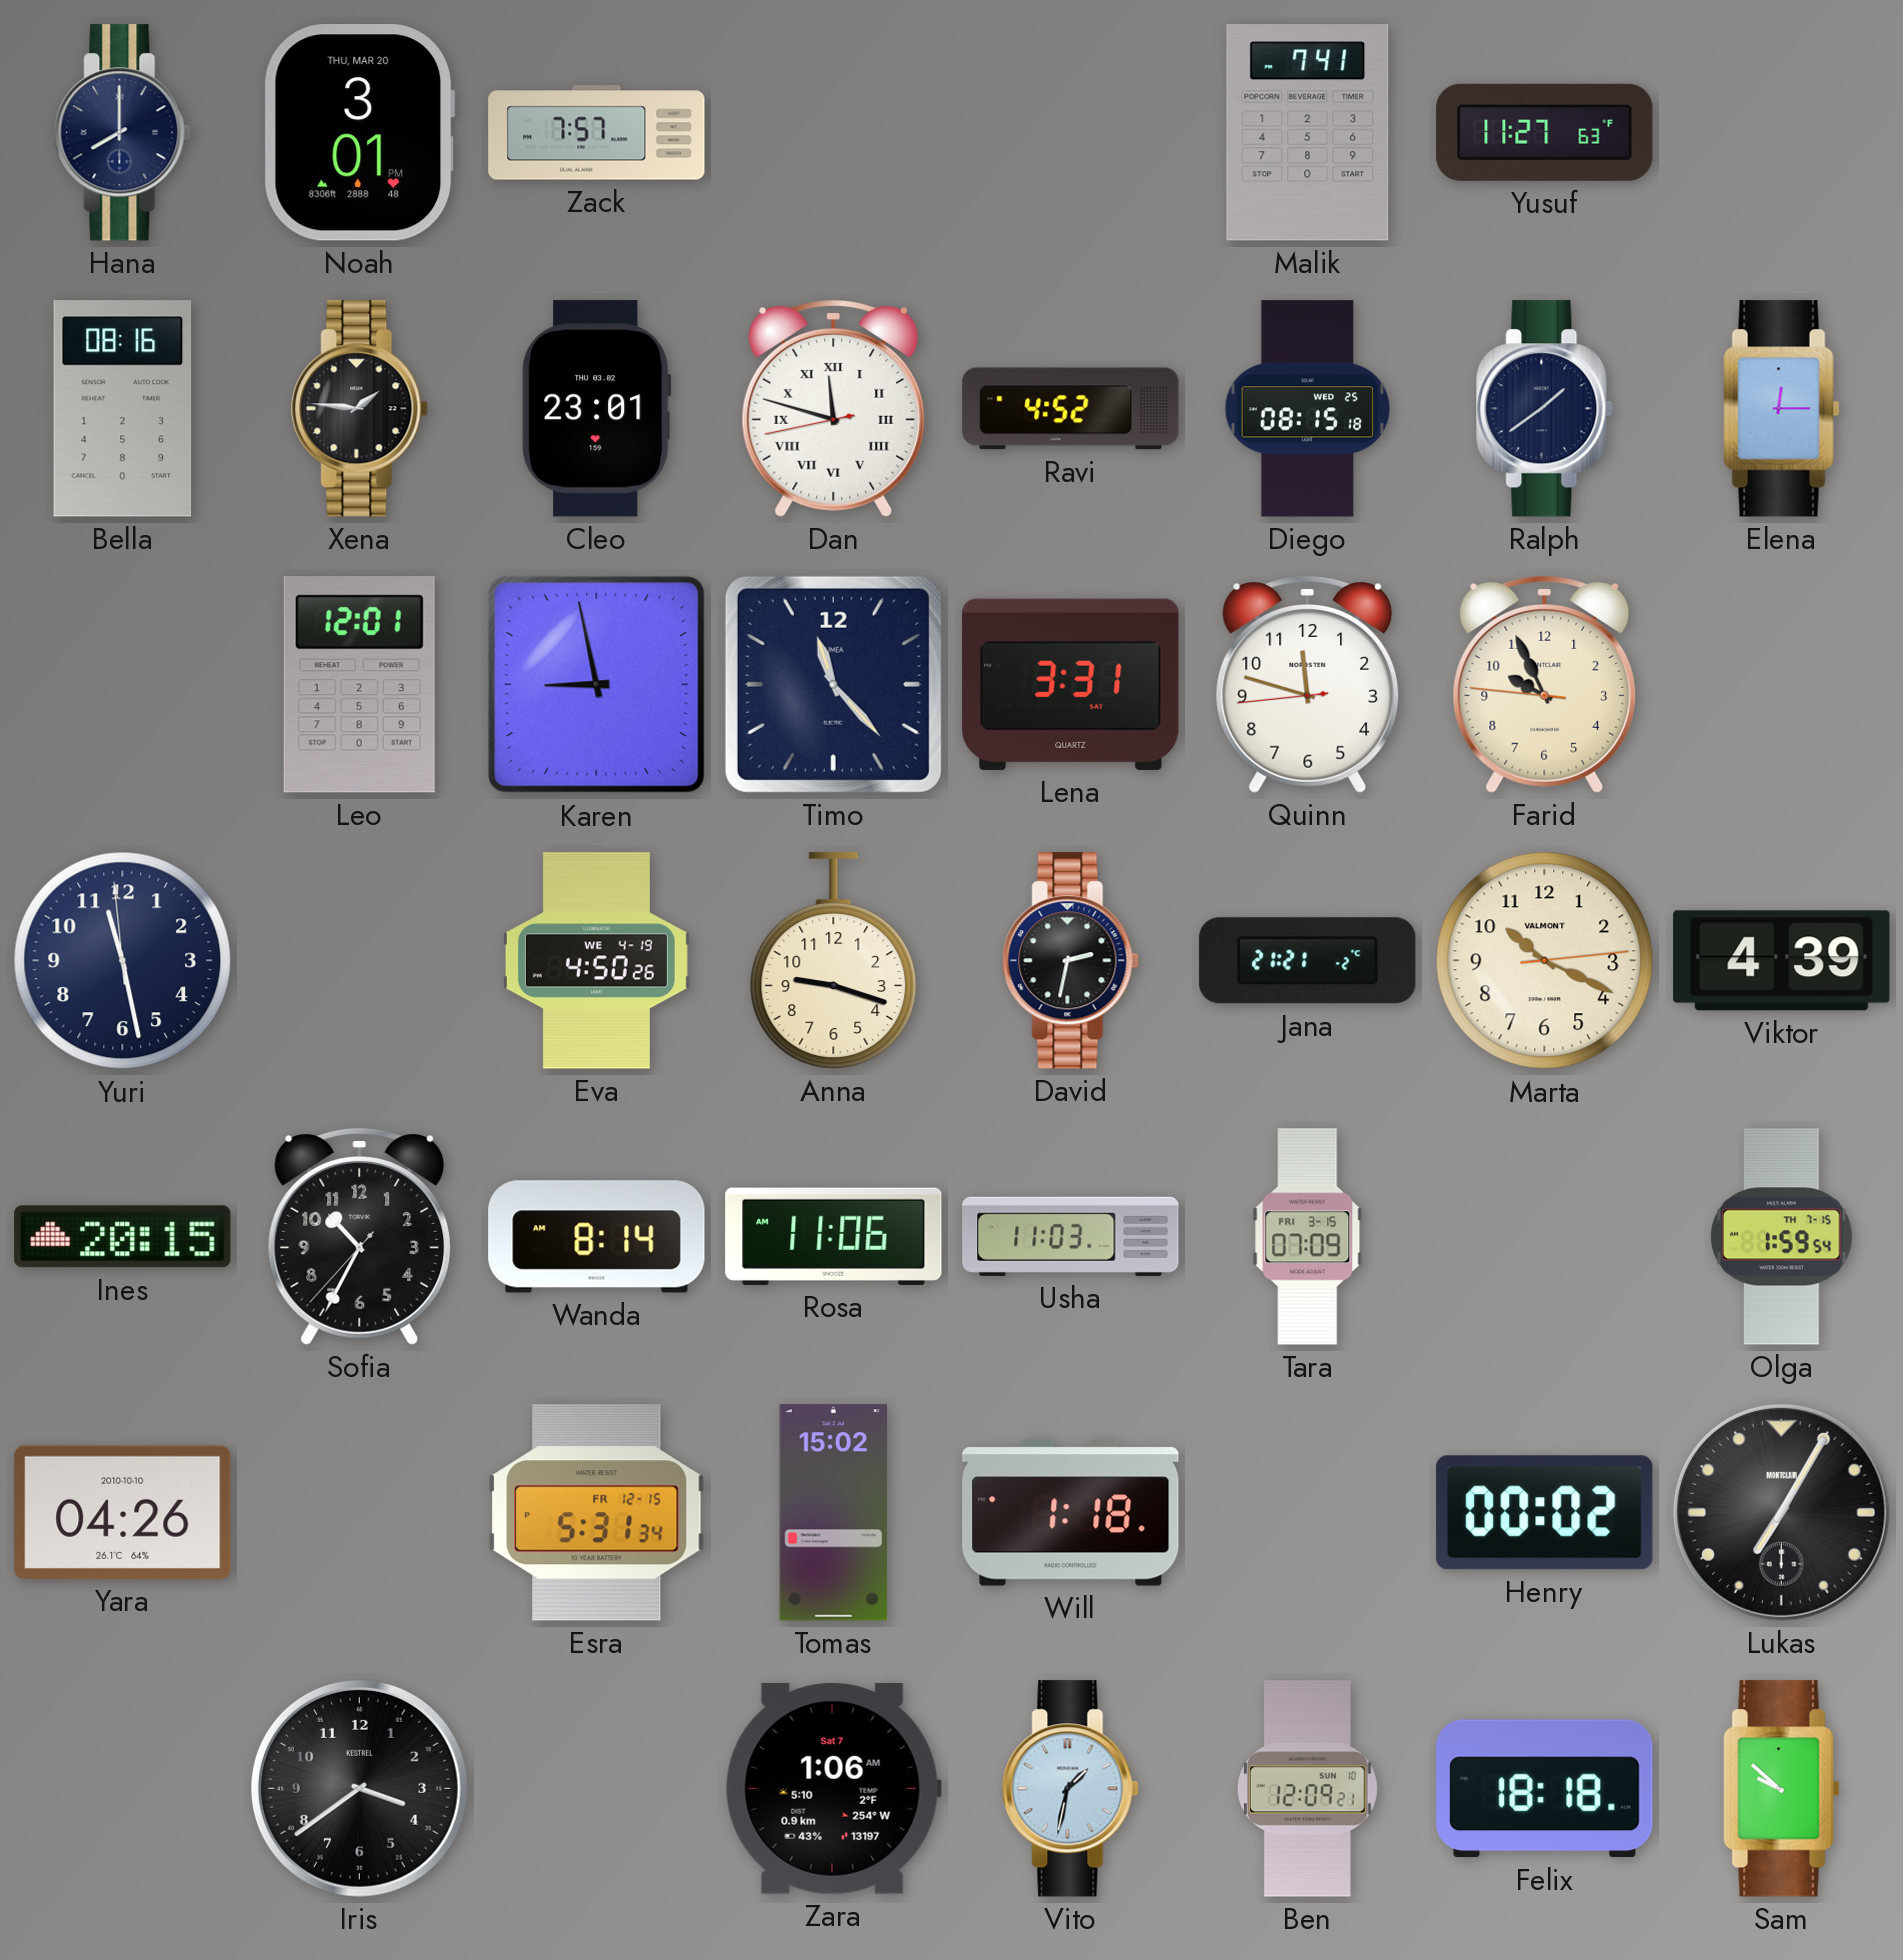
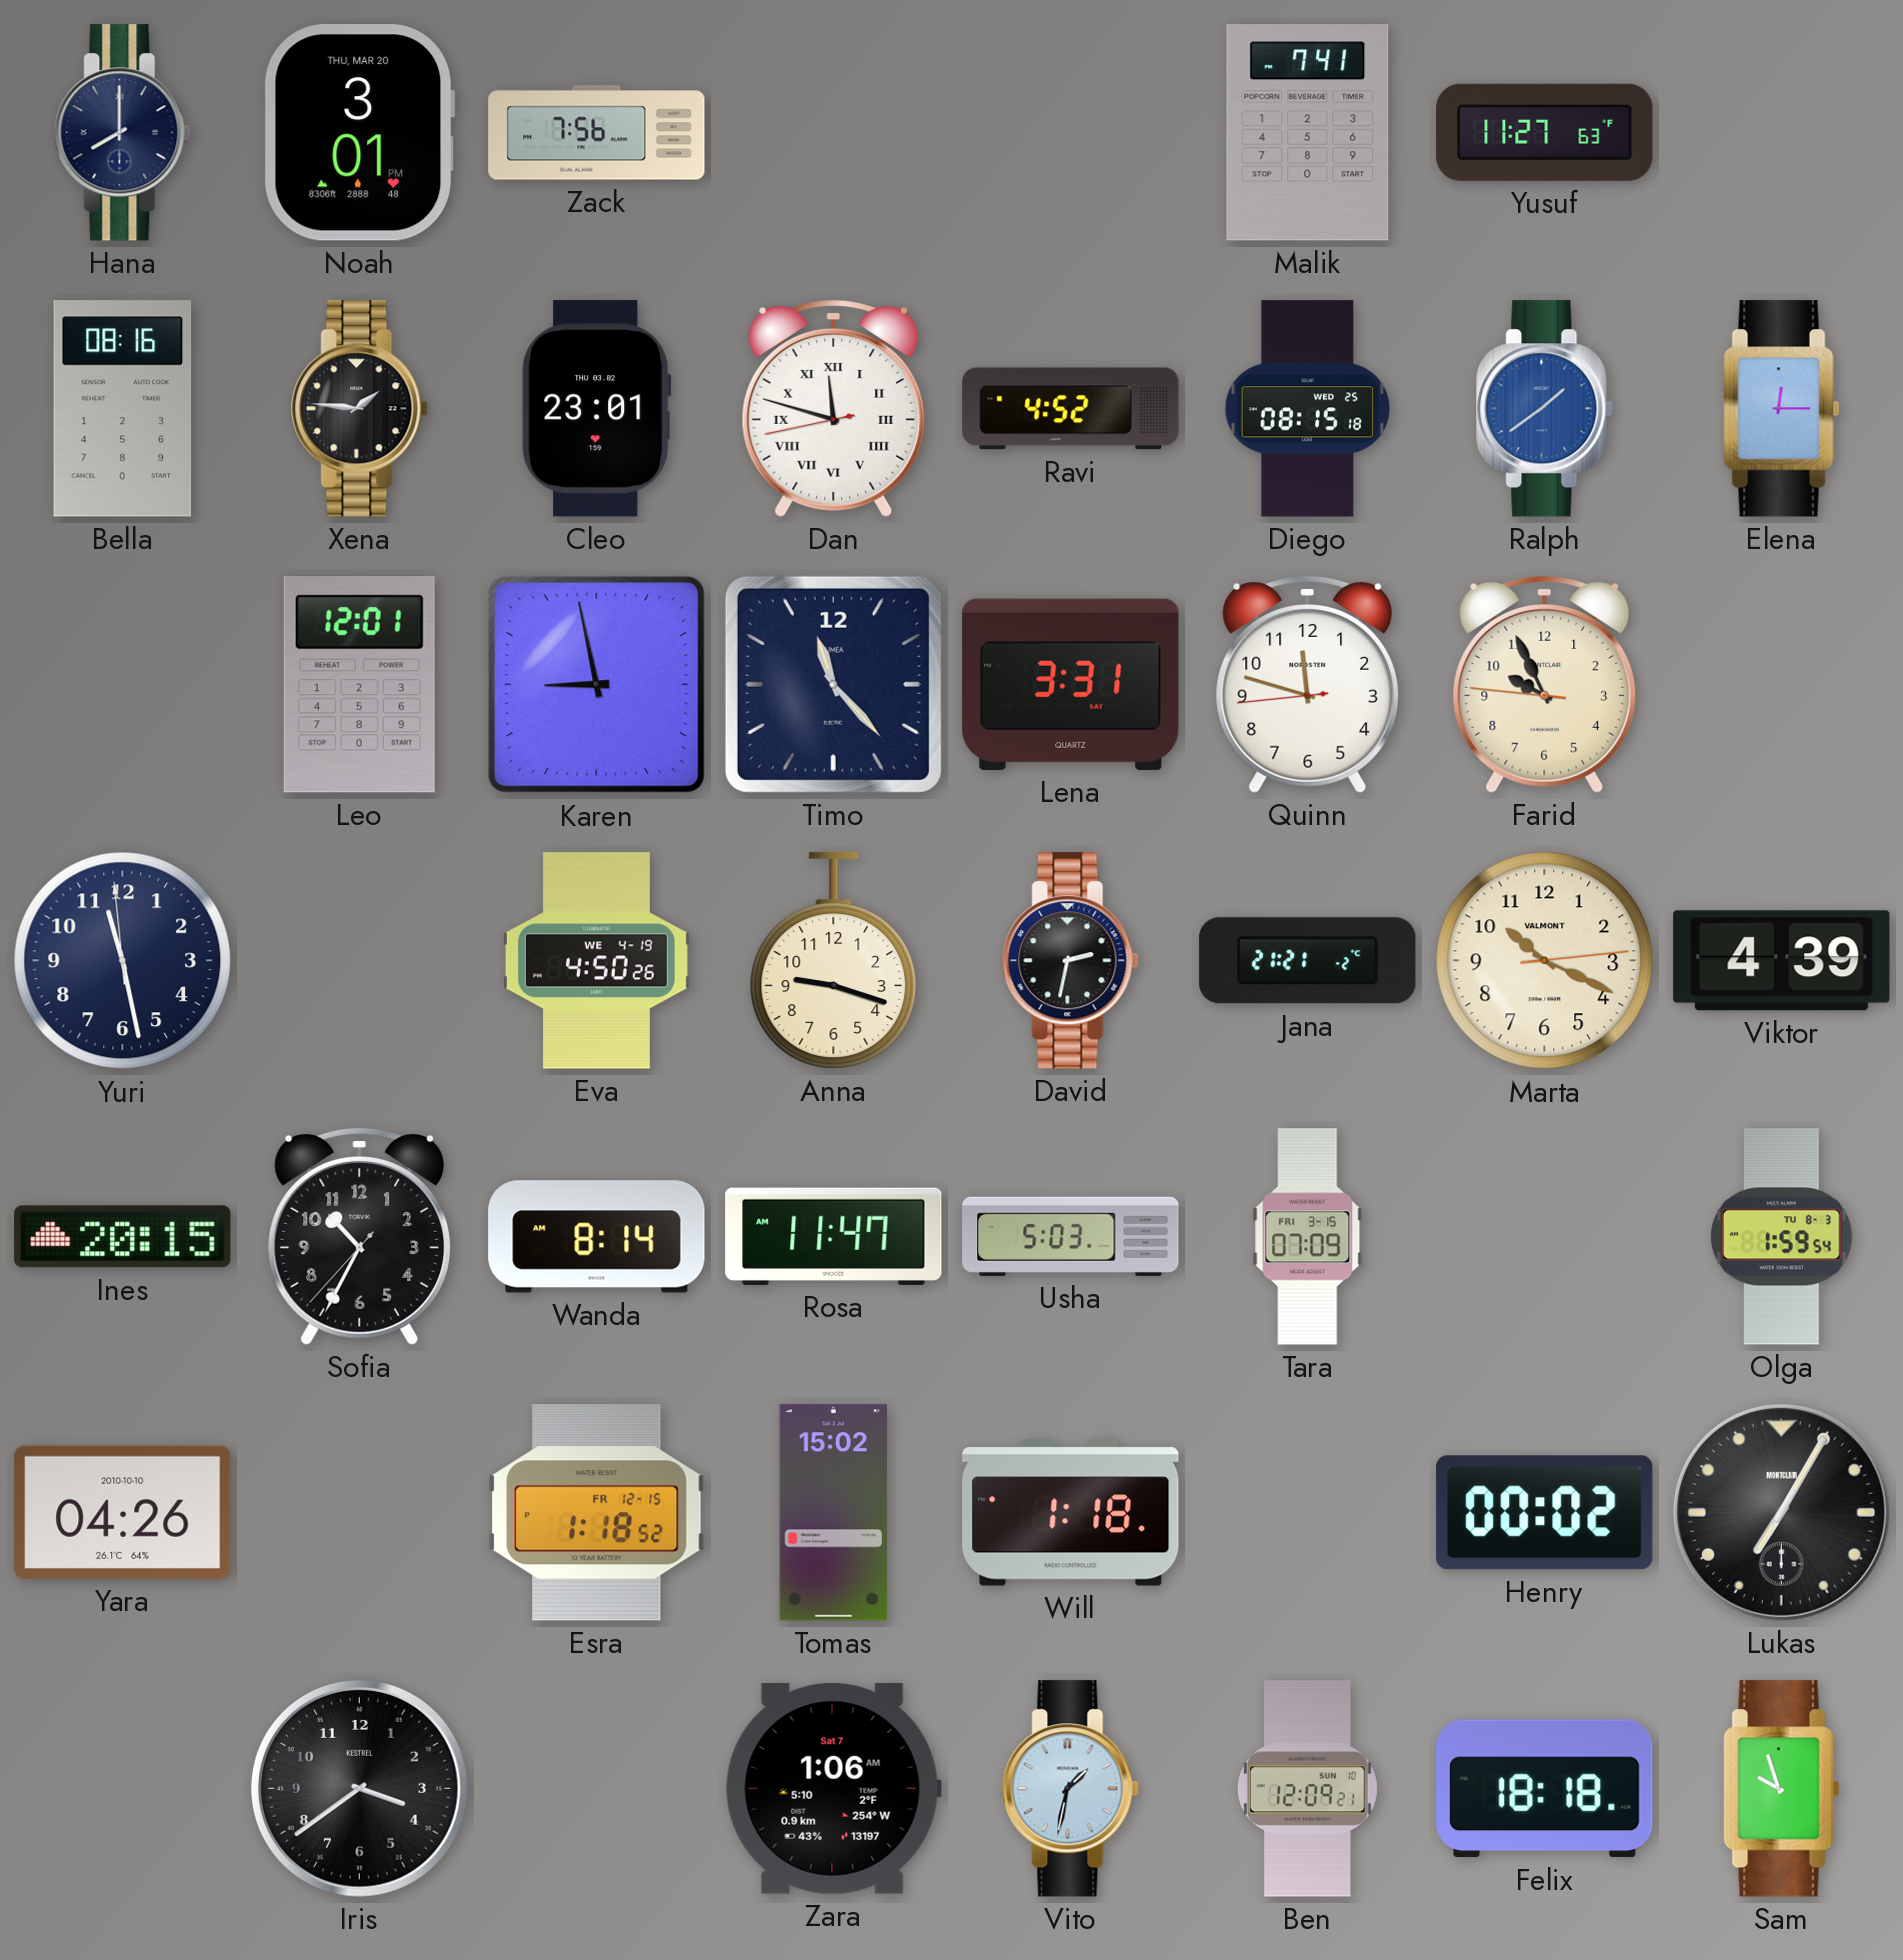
Zack: 7:57 -> 7:56
Ralph dial: navy -> blue
Rosa: 11:06 -> 11:47
Usha: 11:03 -> 5:03
Olga date: TH 7-15 -> TU 8-3
Esra: 5:31 -> 1:18
Sam: 9:52 -> 9:57
